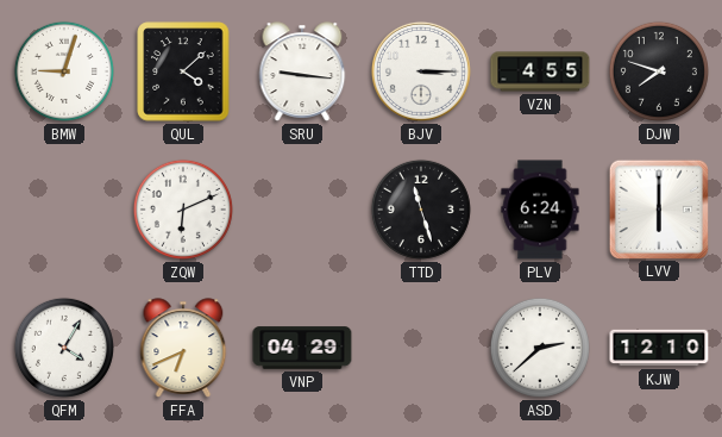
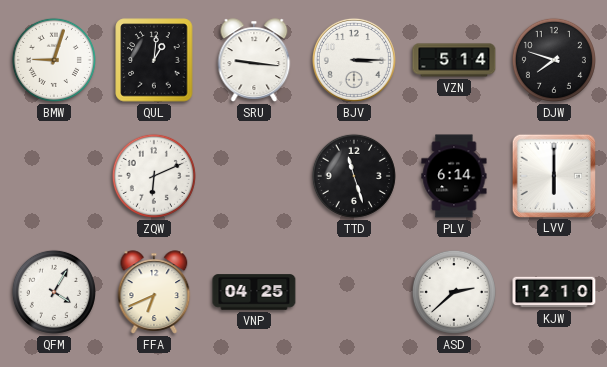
QUL: 4:08 -> 1:01
VZN: 4:55 -> 5:14
PLV: 6:24 -> 6:14
VNP: 04:29 -> 04:25
